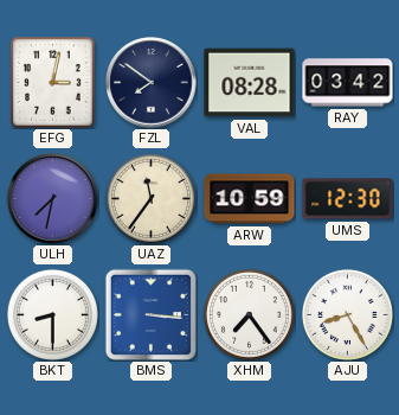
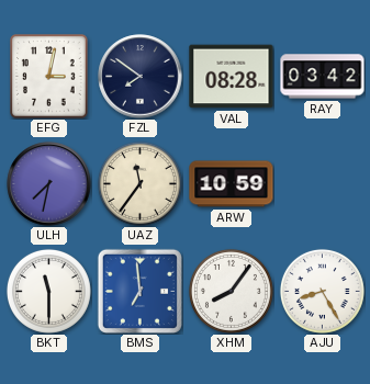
UMS: 12:30 -> none
BKT: 8:30 -> 11:30
BMS: 3:16 -> 6:59
XHM: 7:24 -> 8:06
